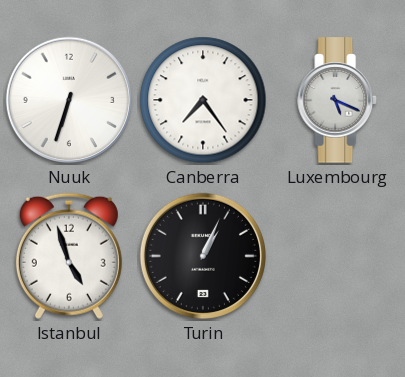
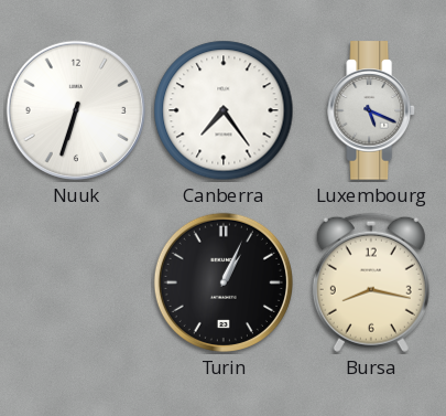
Istanbul: 4:57 -> none
Bursa: none -> 8:17
